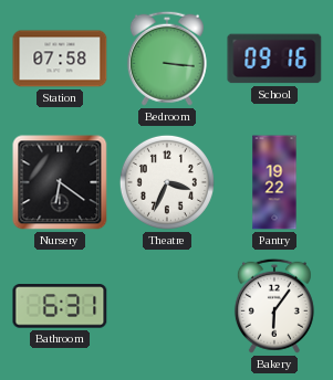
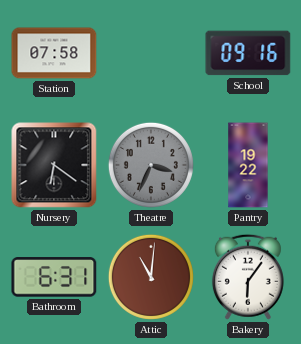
Bedroom: 3:16 -> none
Theatre dial: white -> grey
Attic: none -> 11:01
